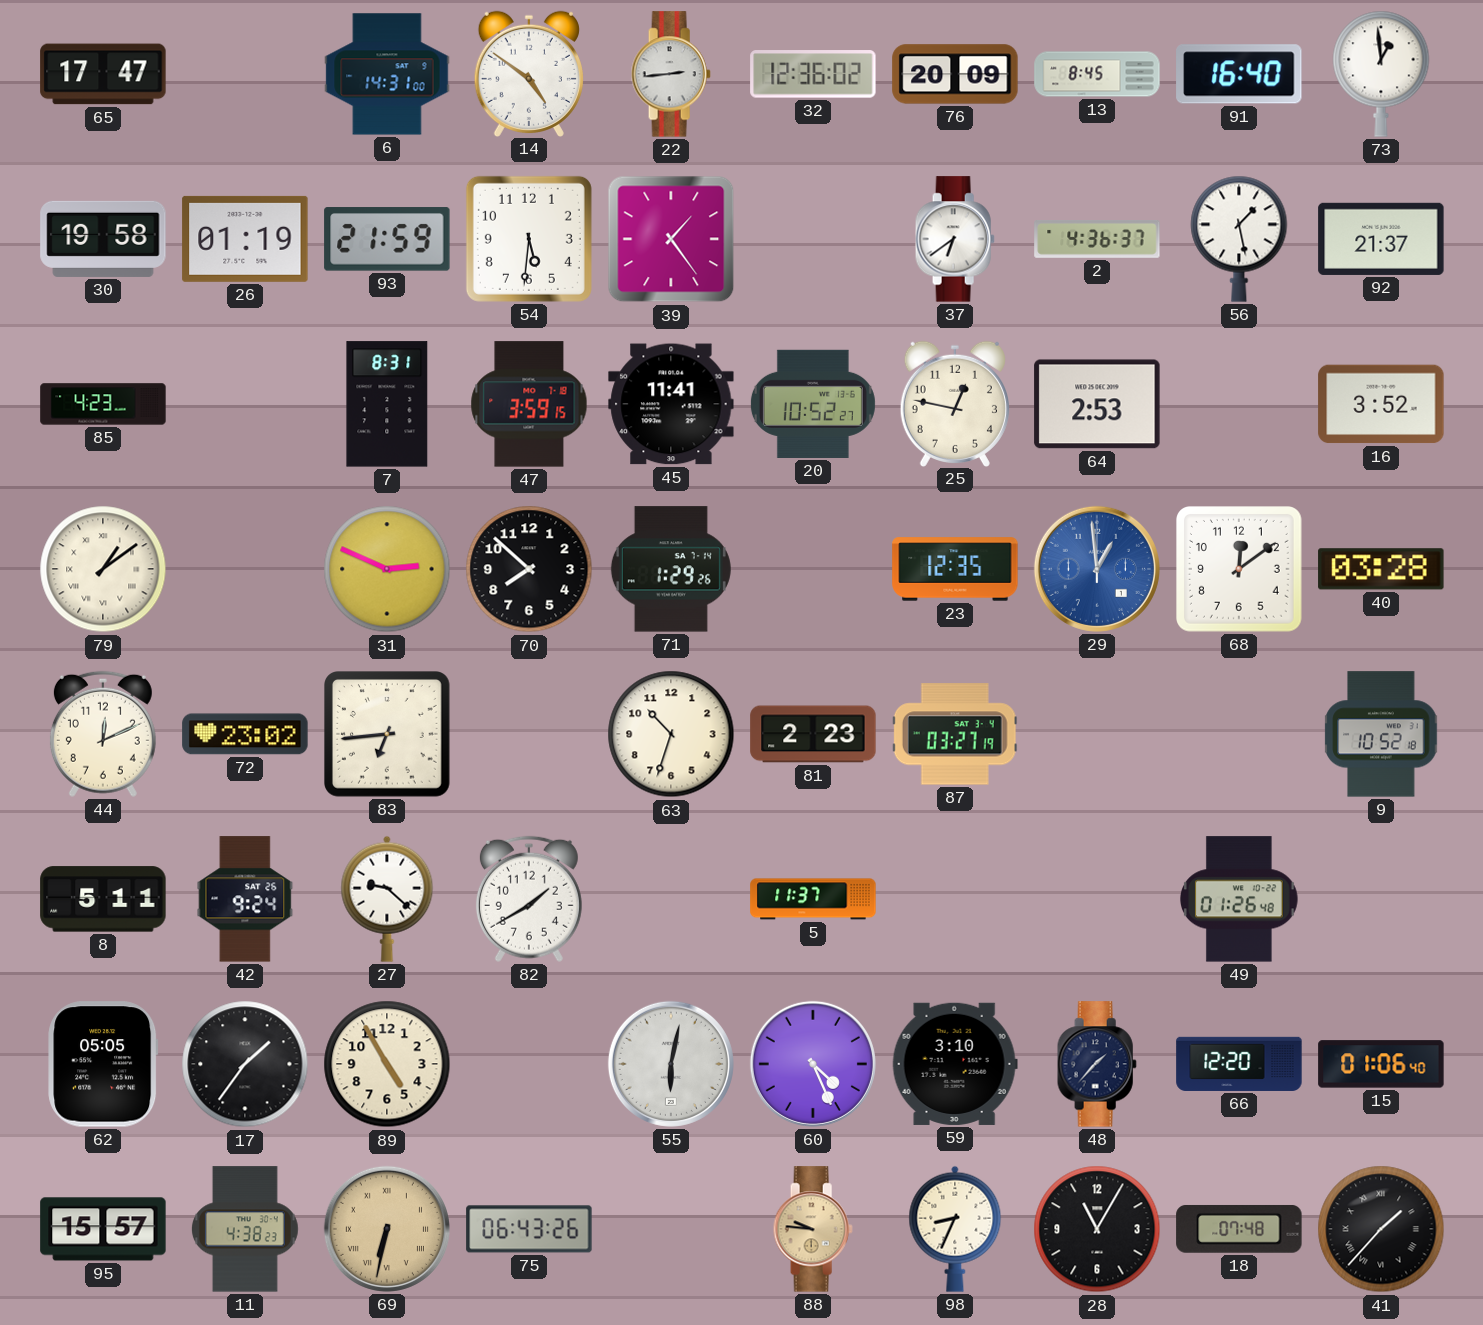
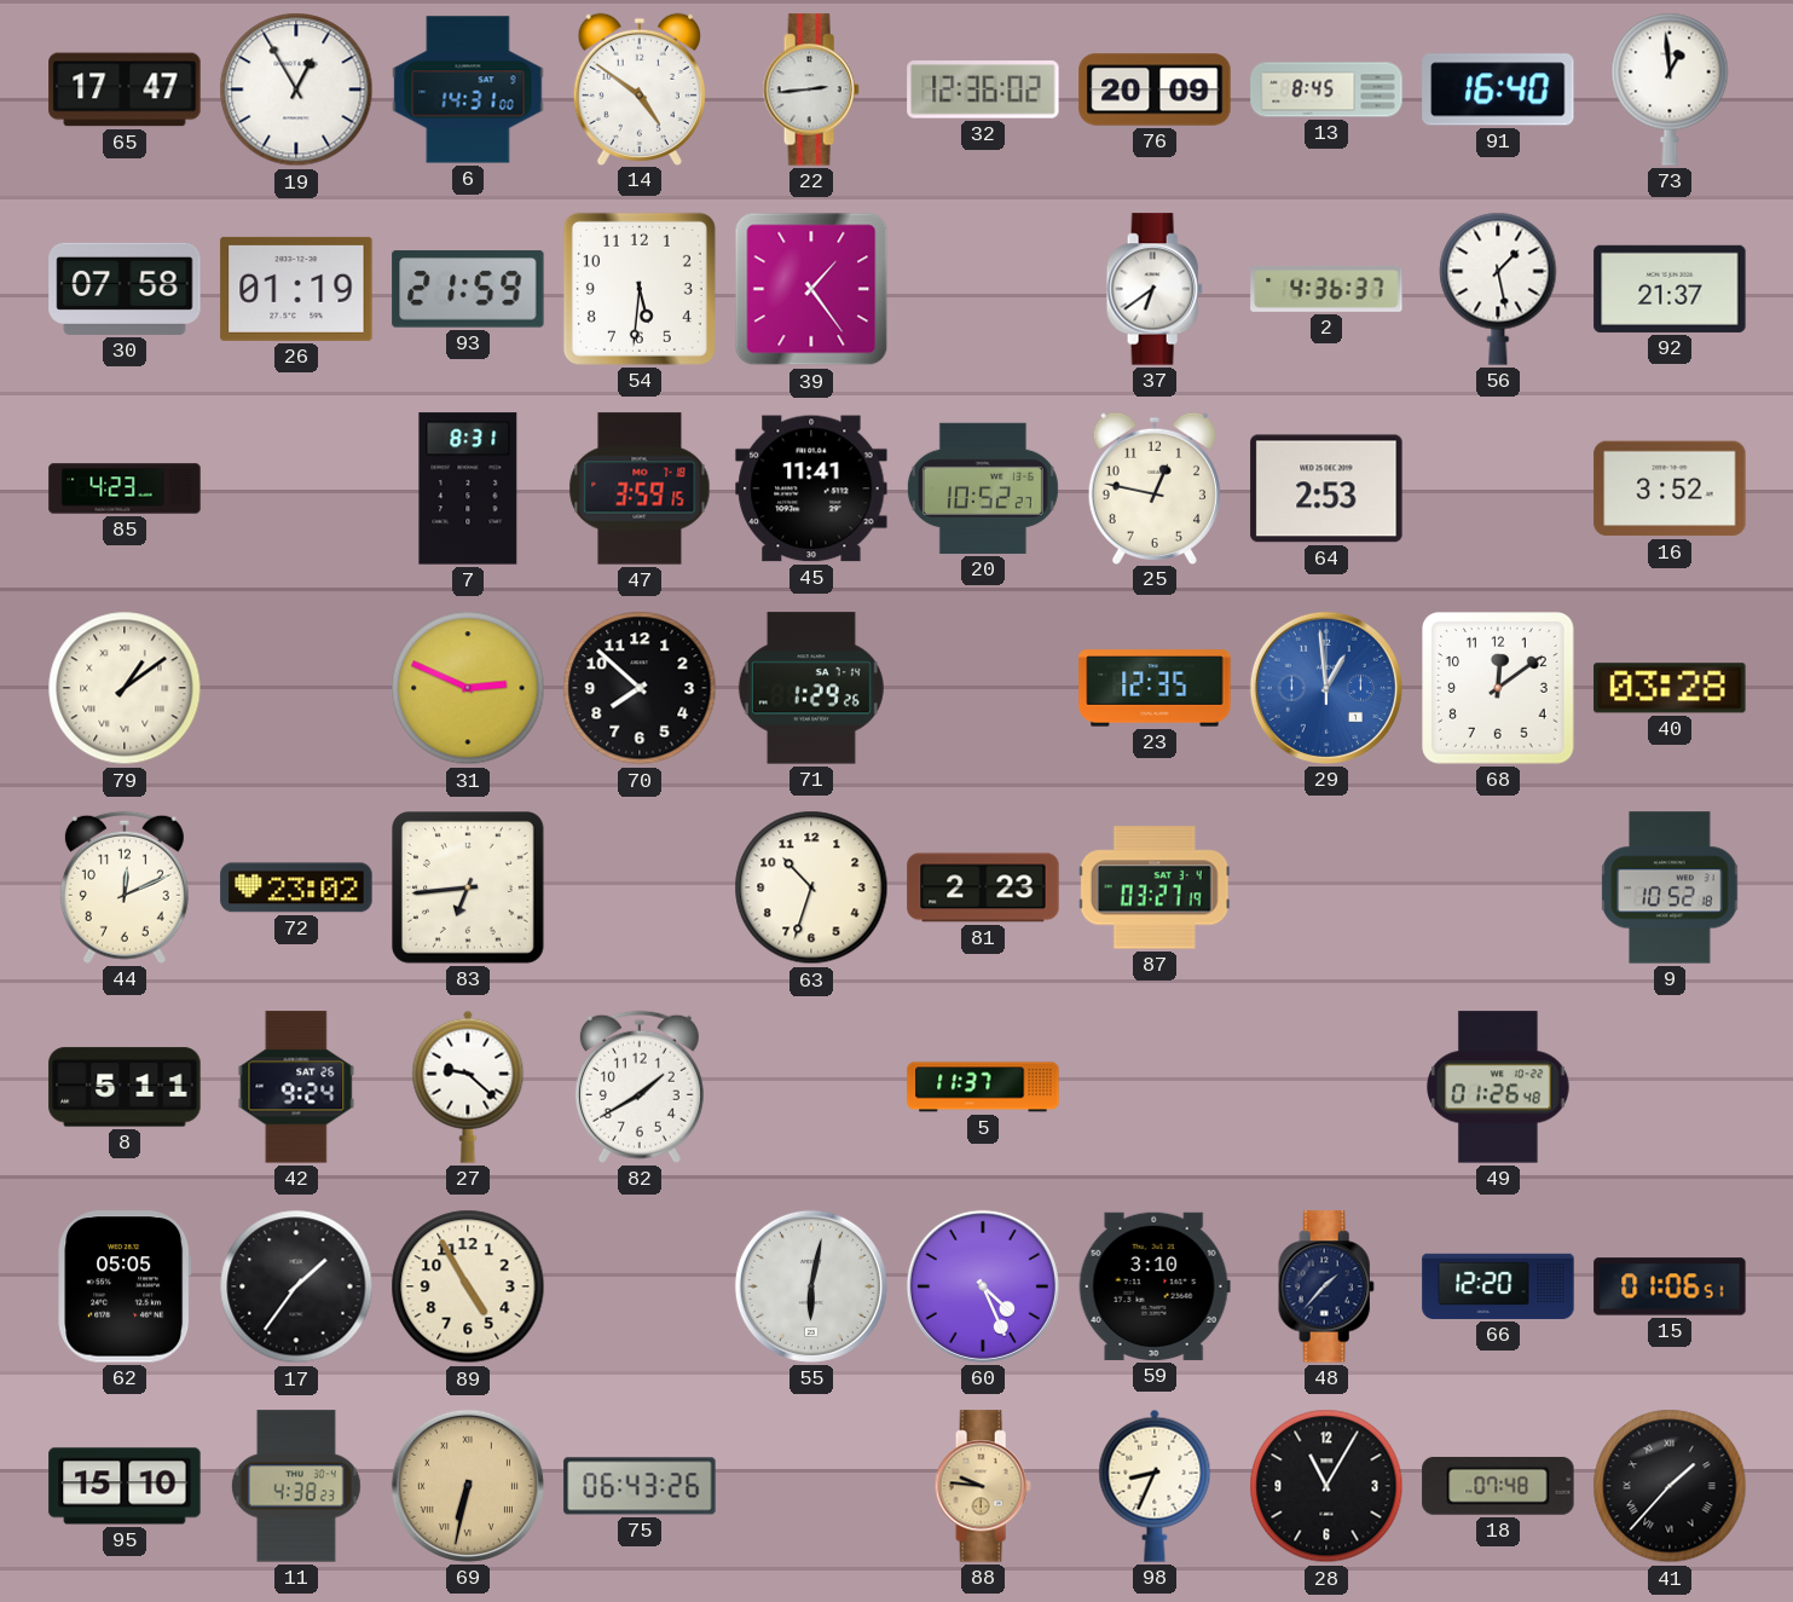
19: none -> 12:55
30: 19:58 -> 07:58
15: 01:06:40 -> 01:06:51
95: 15:57 -> 15:10
